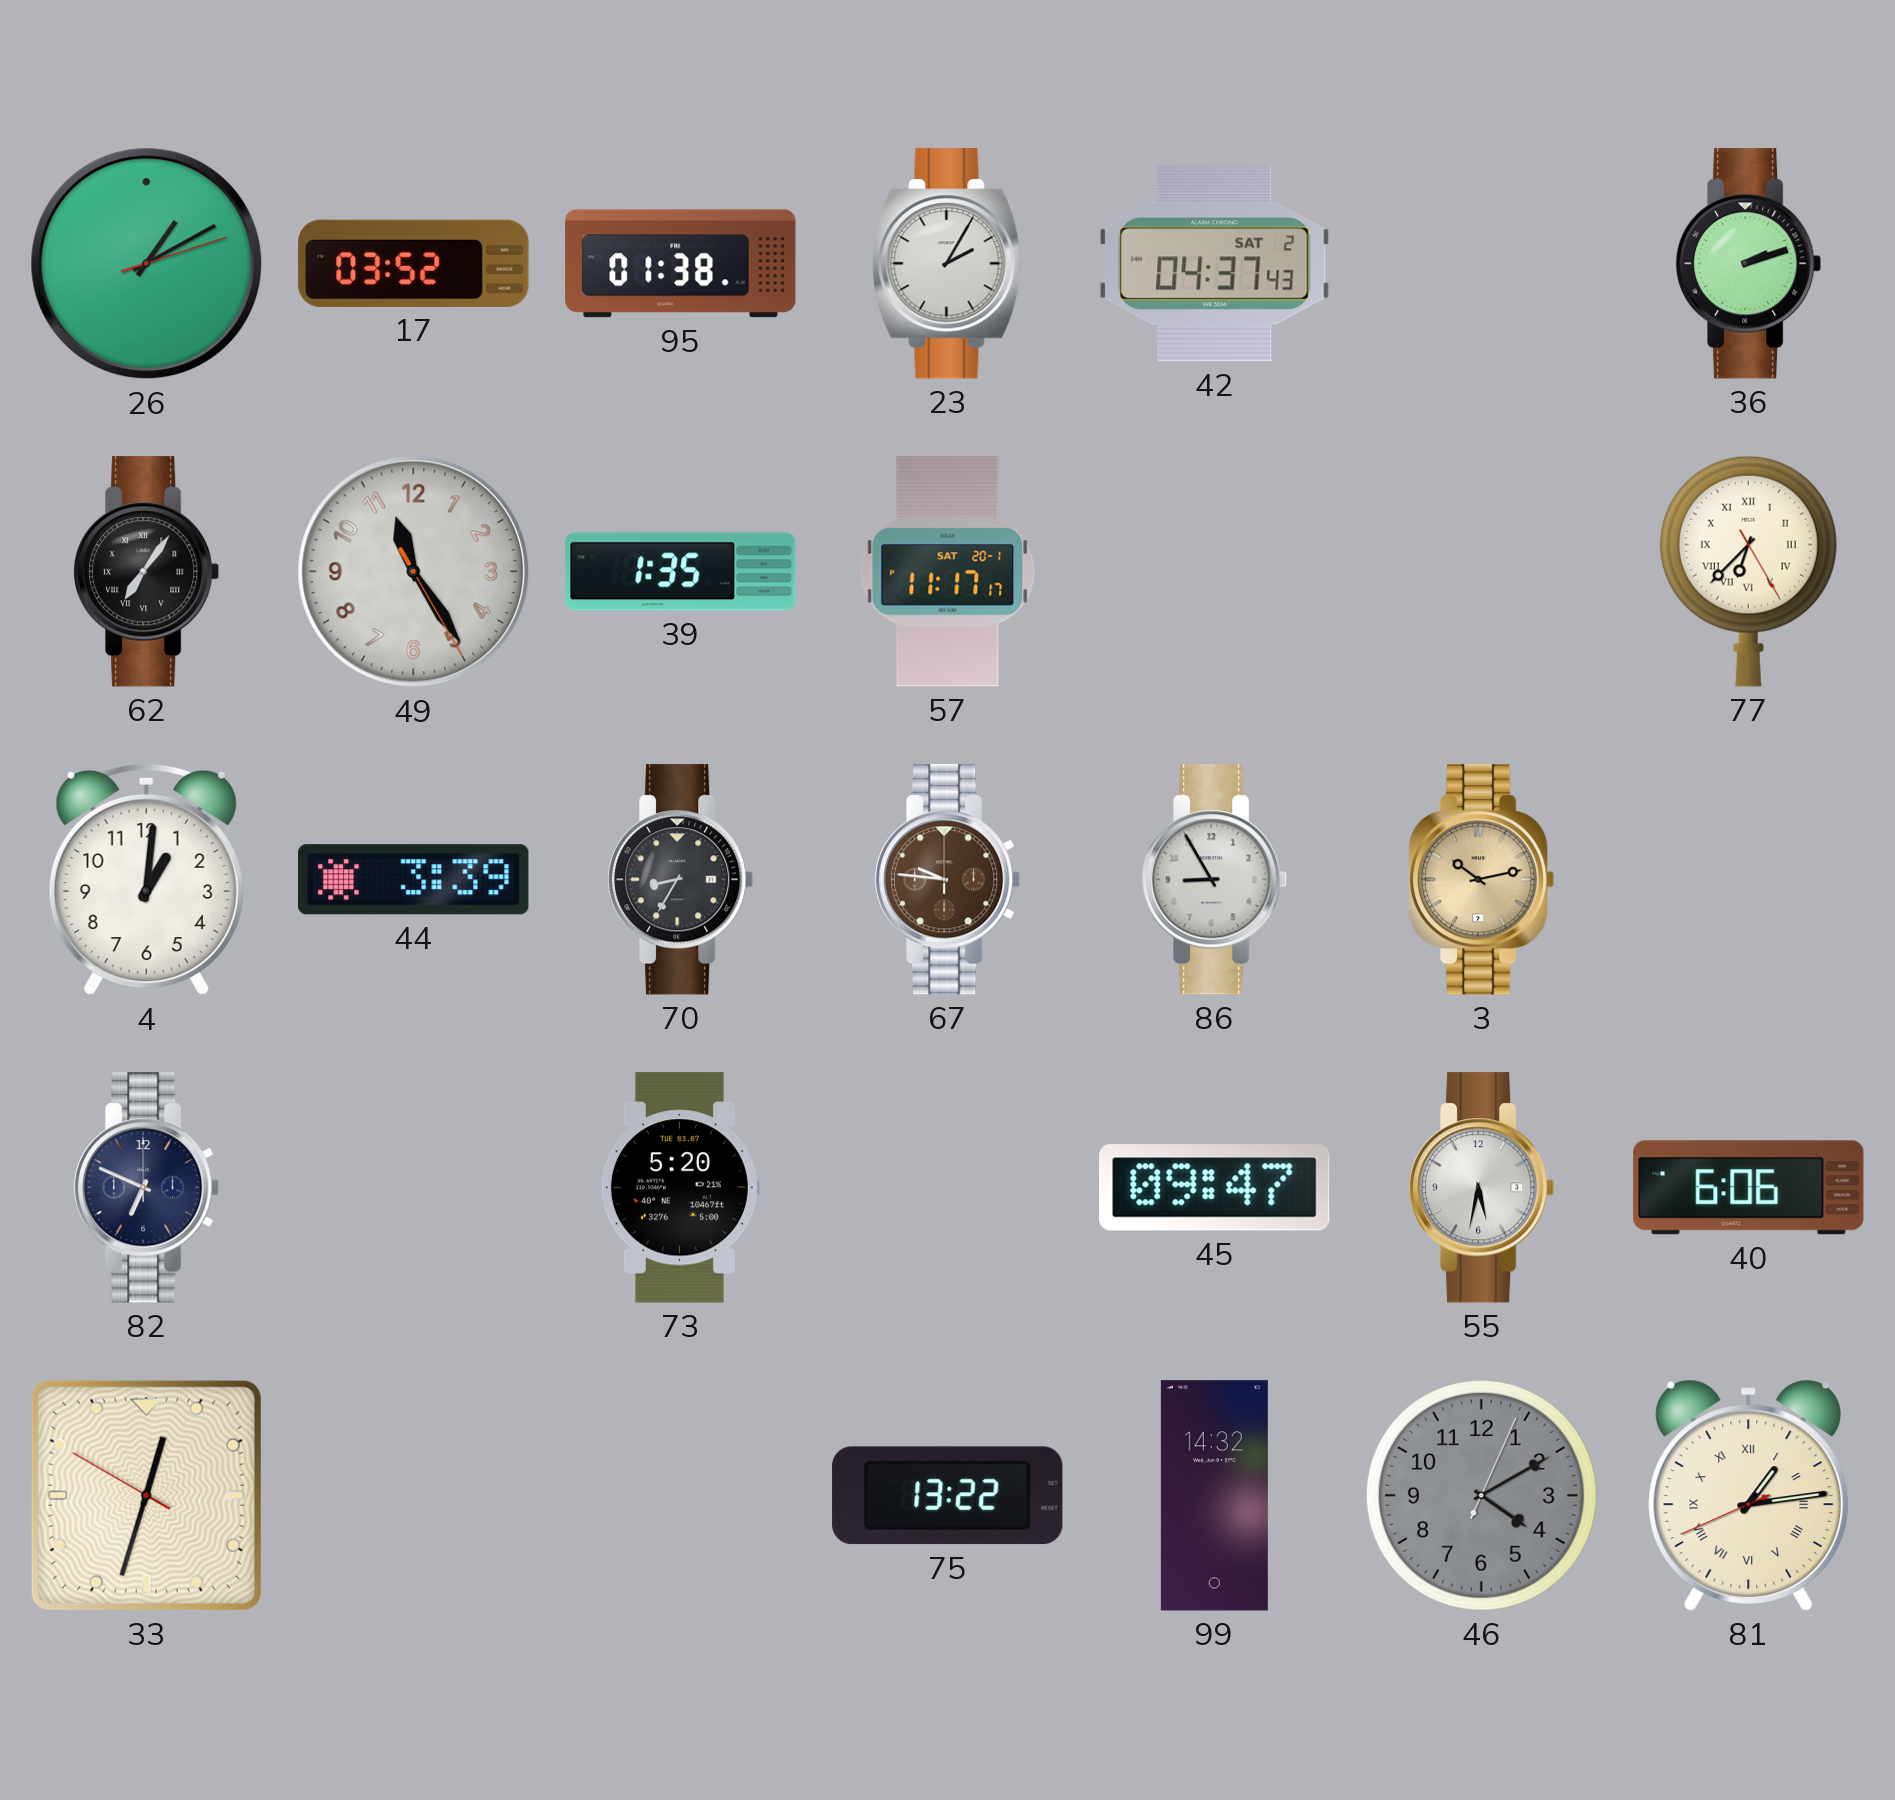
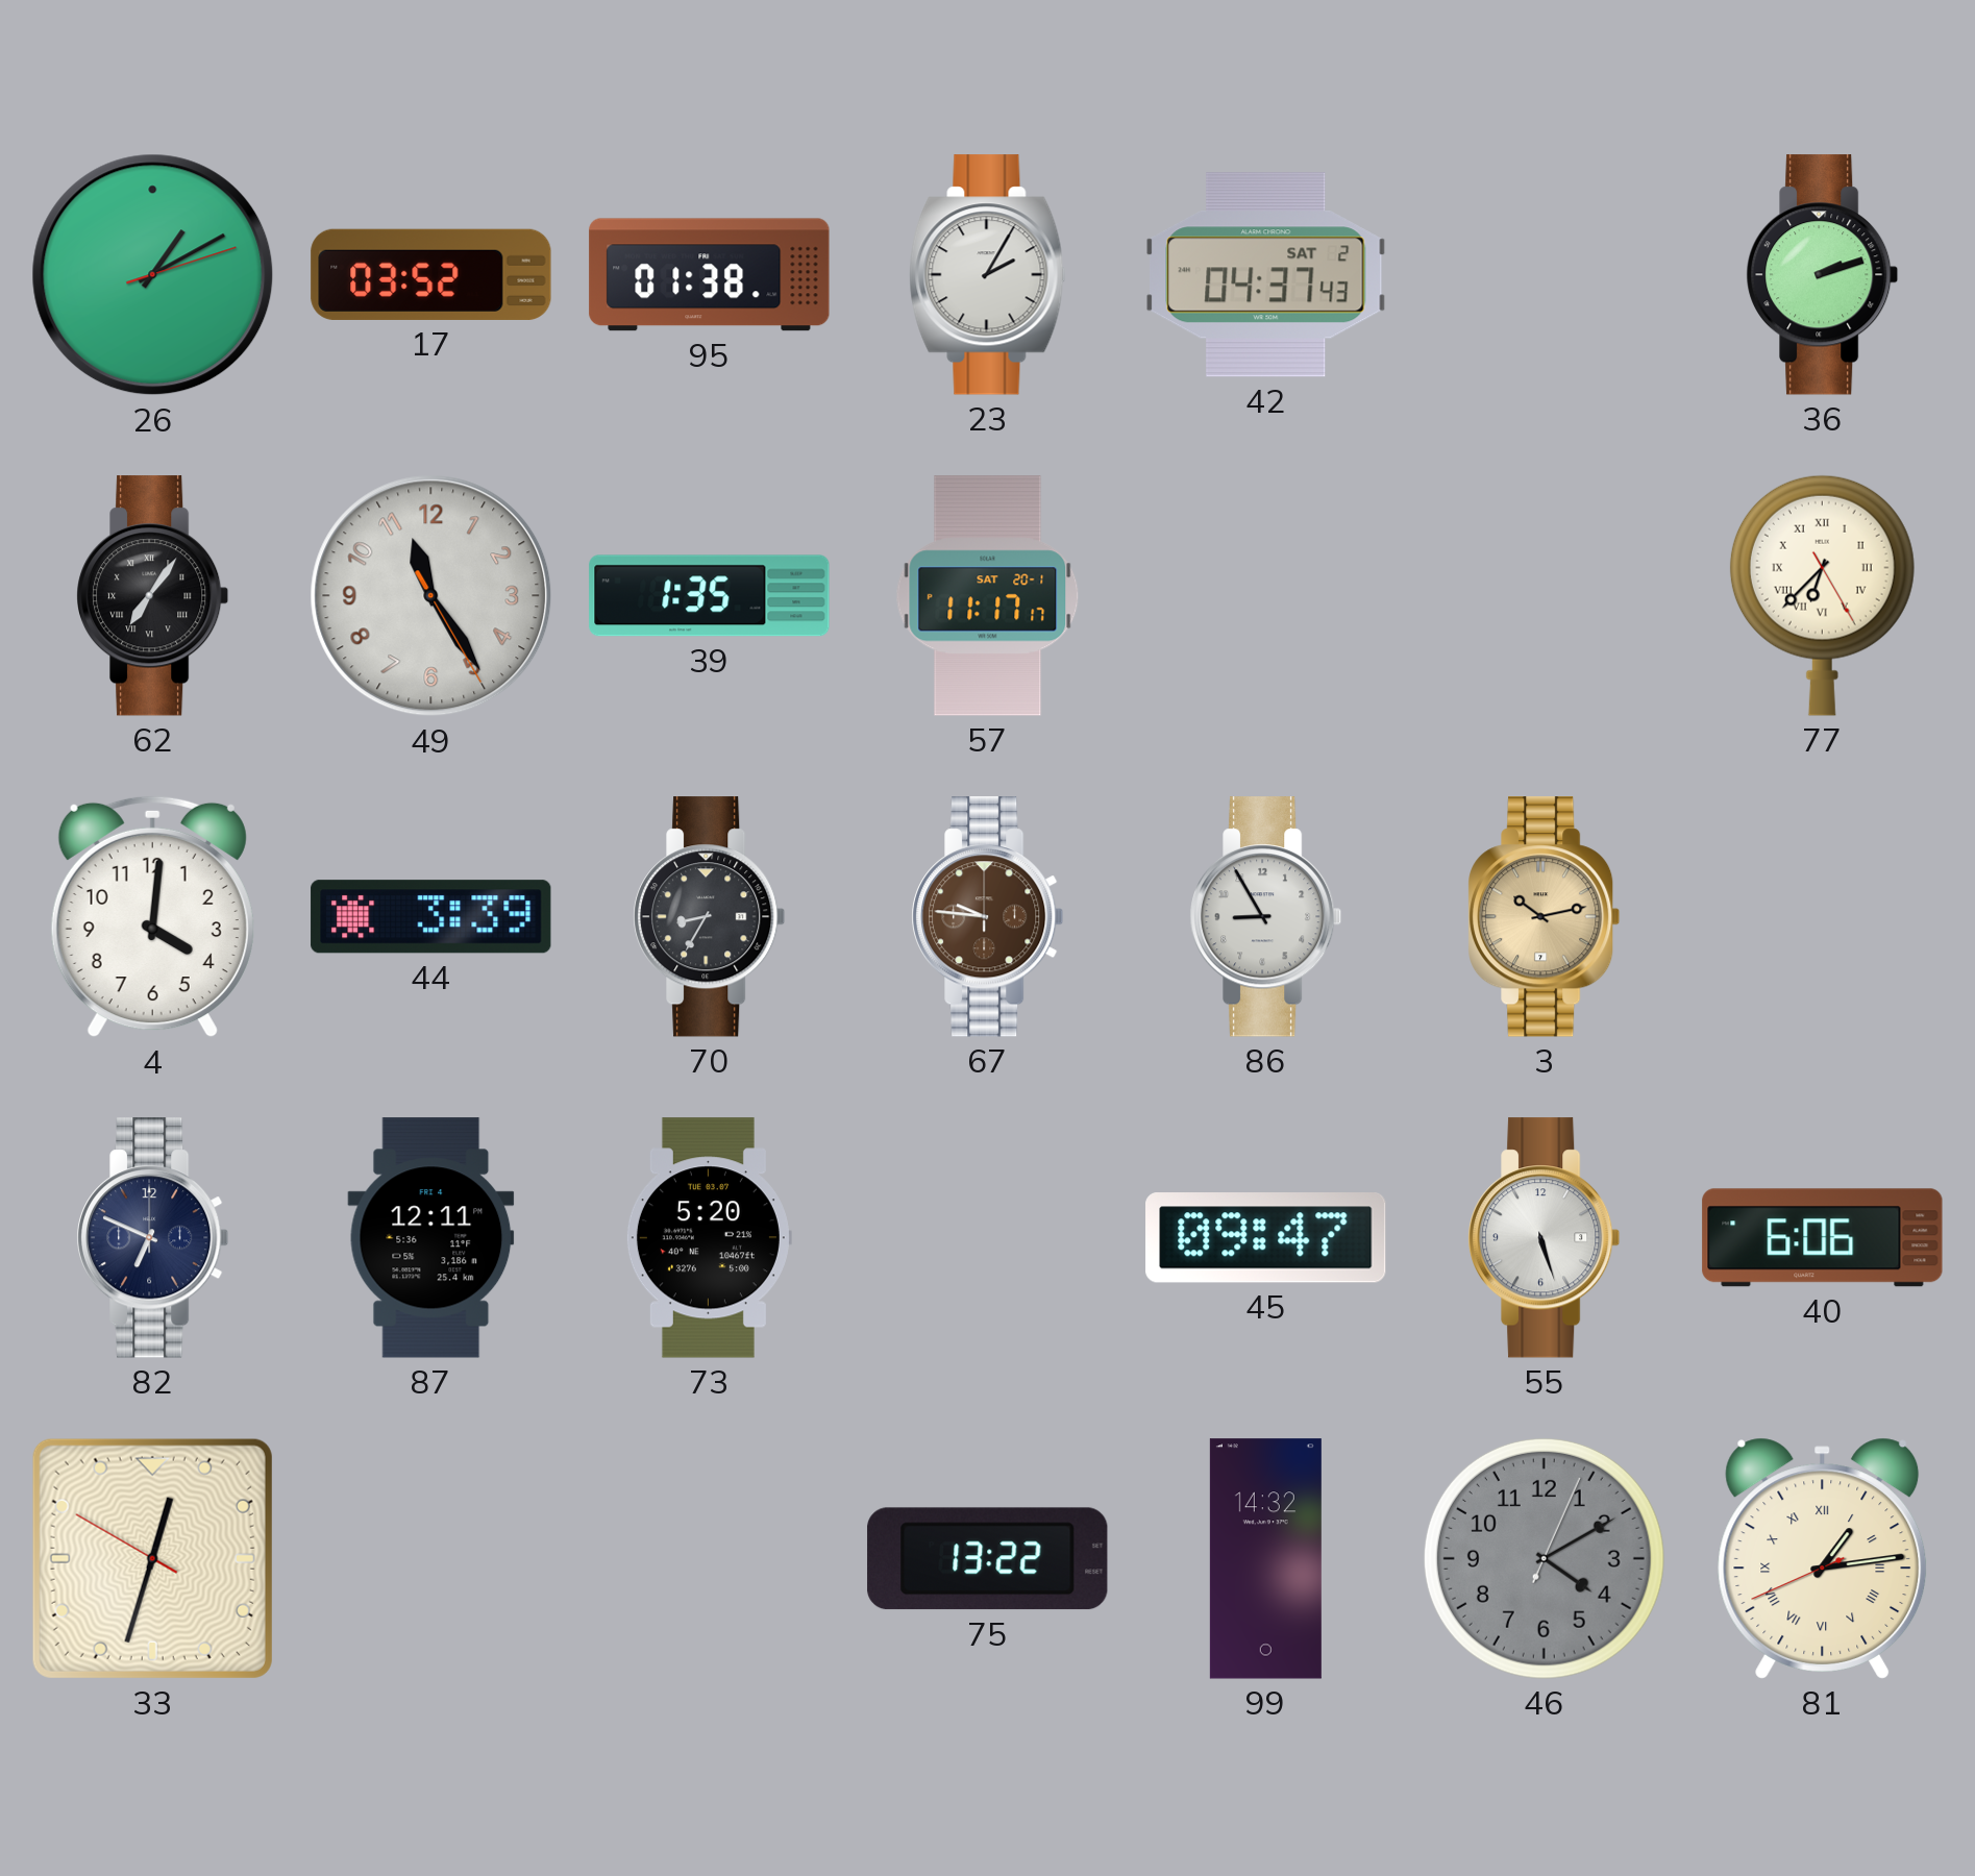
4: 1:01 -> 4:01
87: none -> 12:11
55: 5:32 -> 5:27
